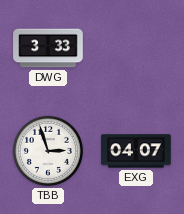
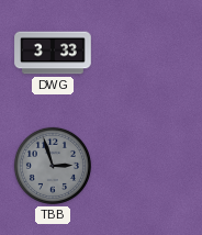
TBB dial: white -> grey
EXG: 04:07 -> none
